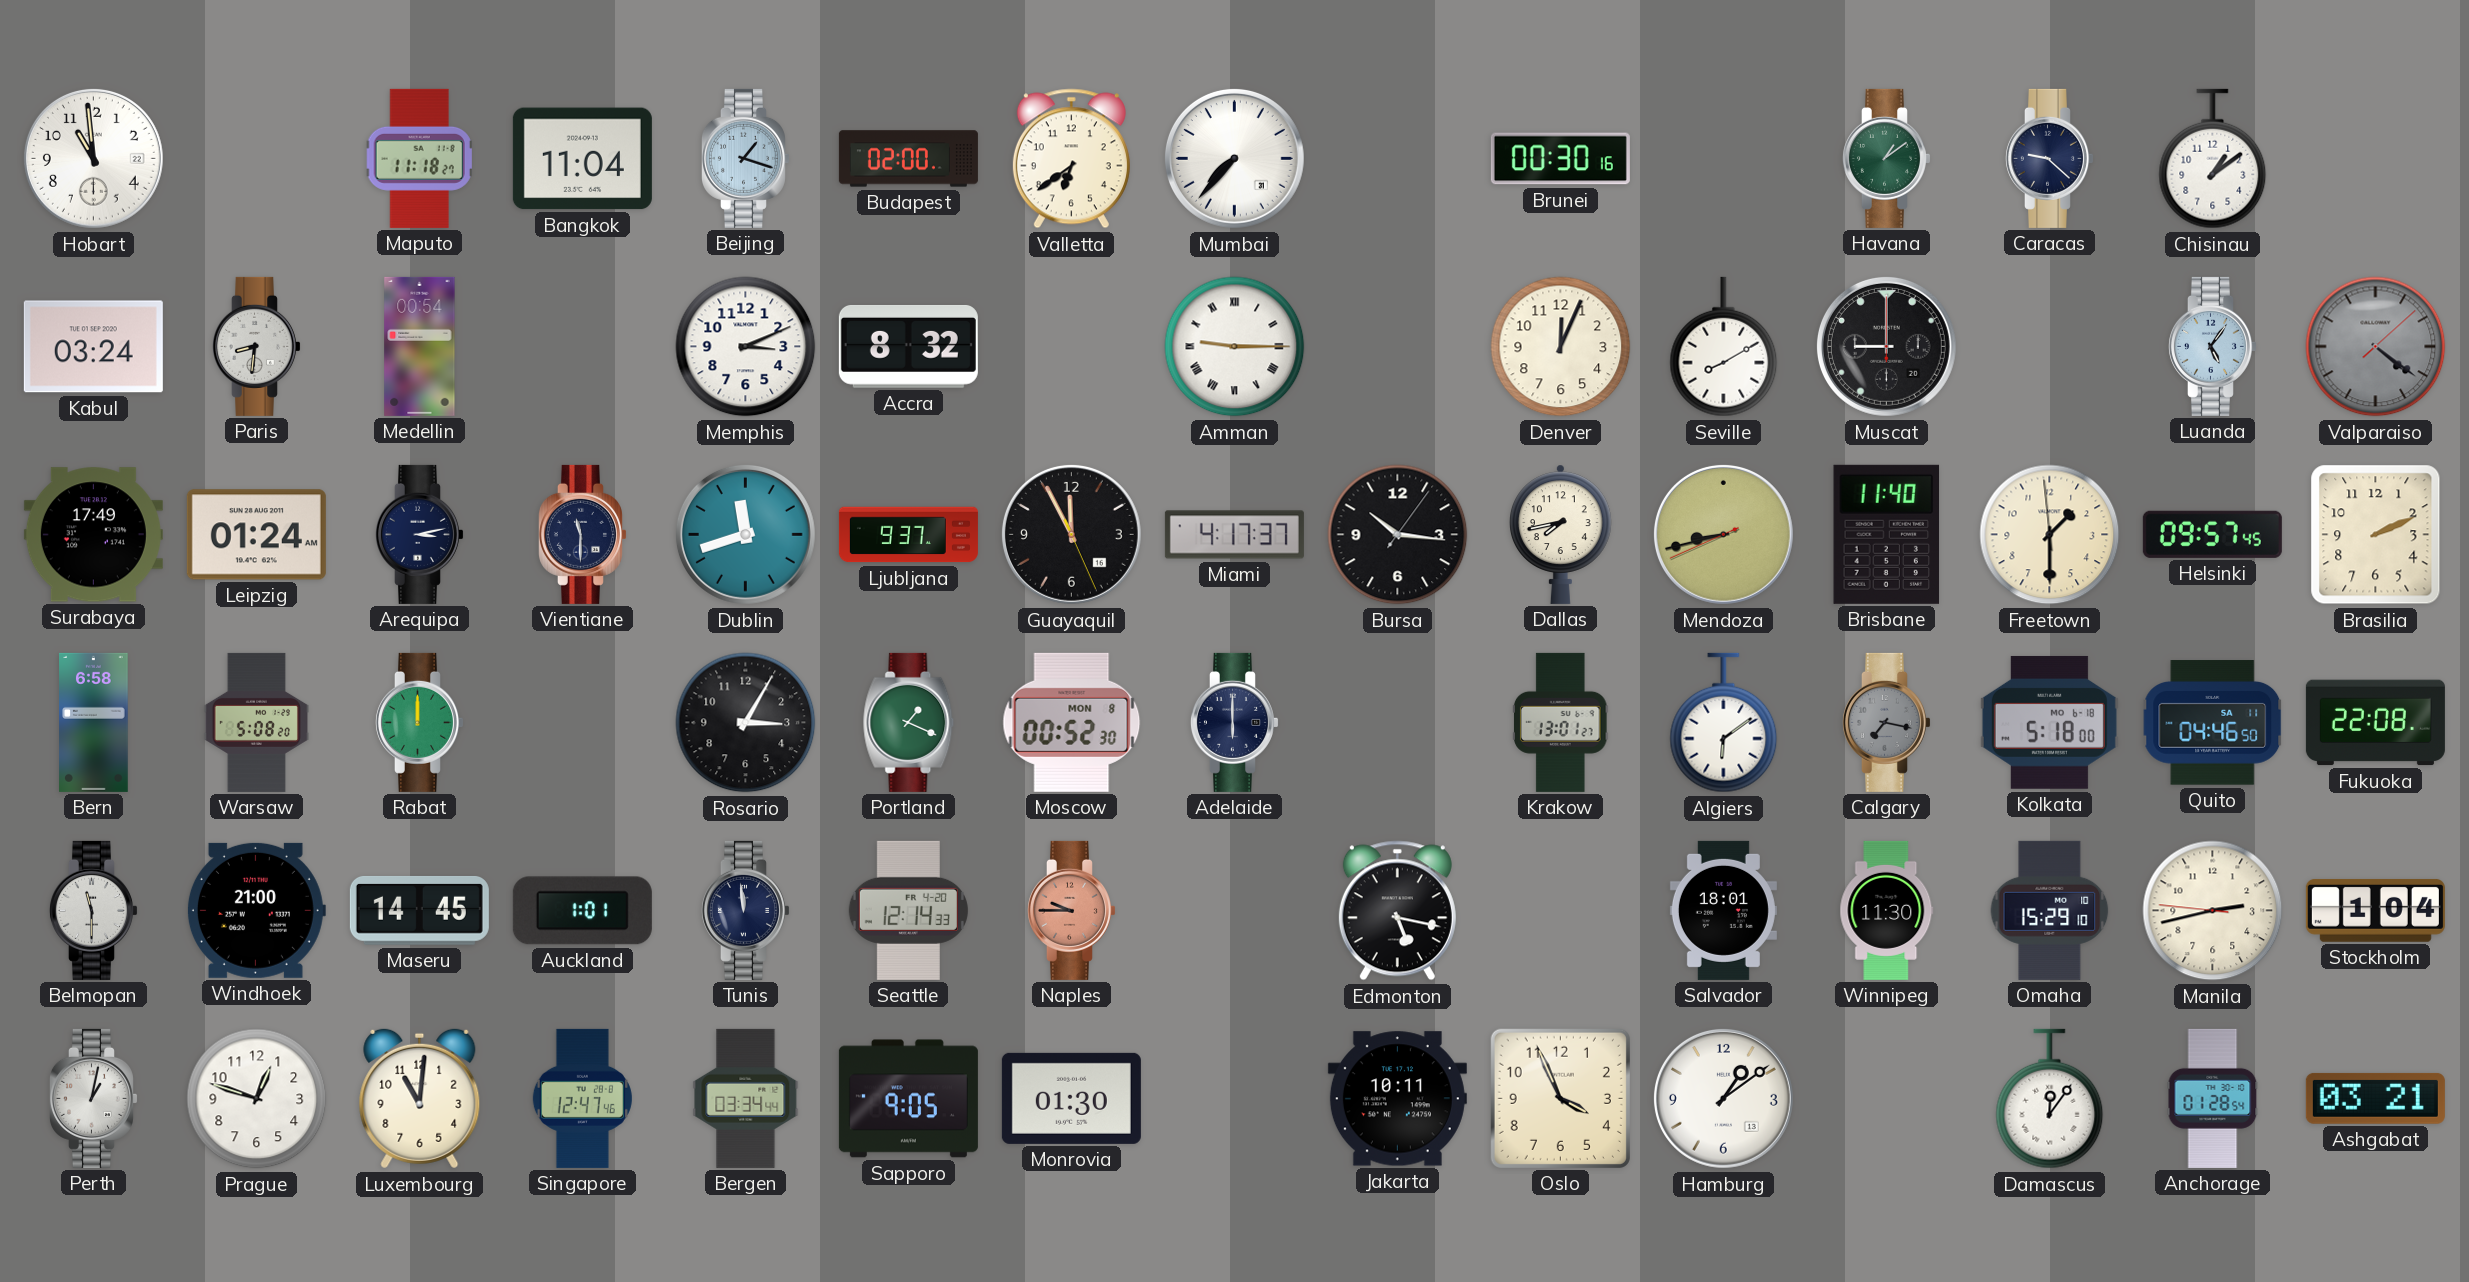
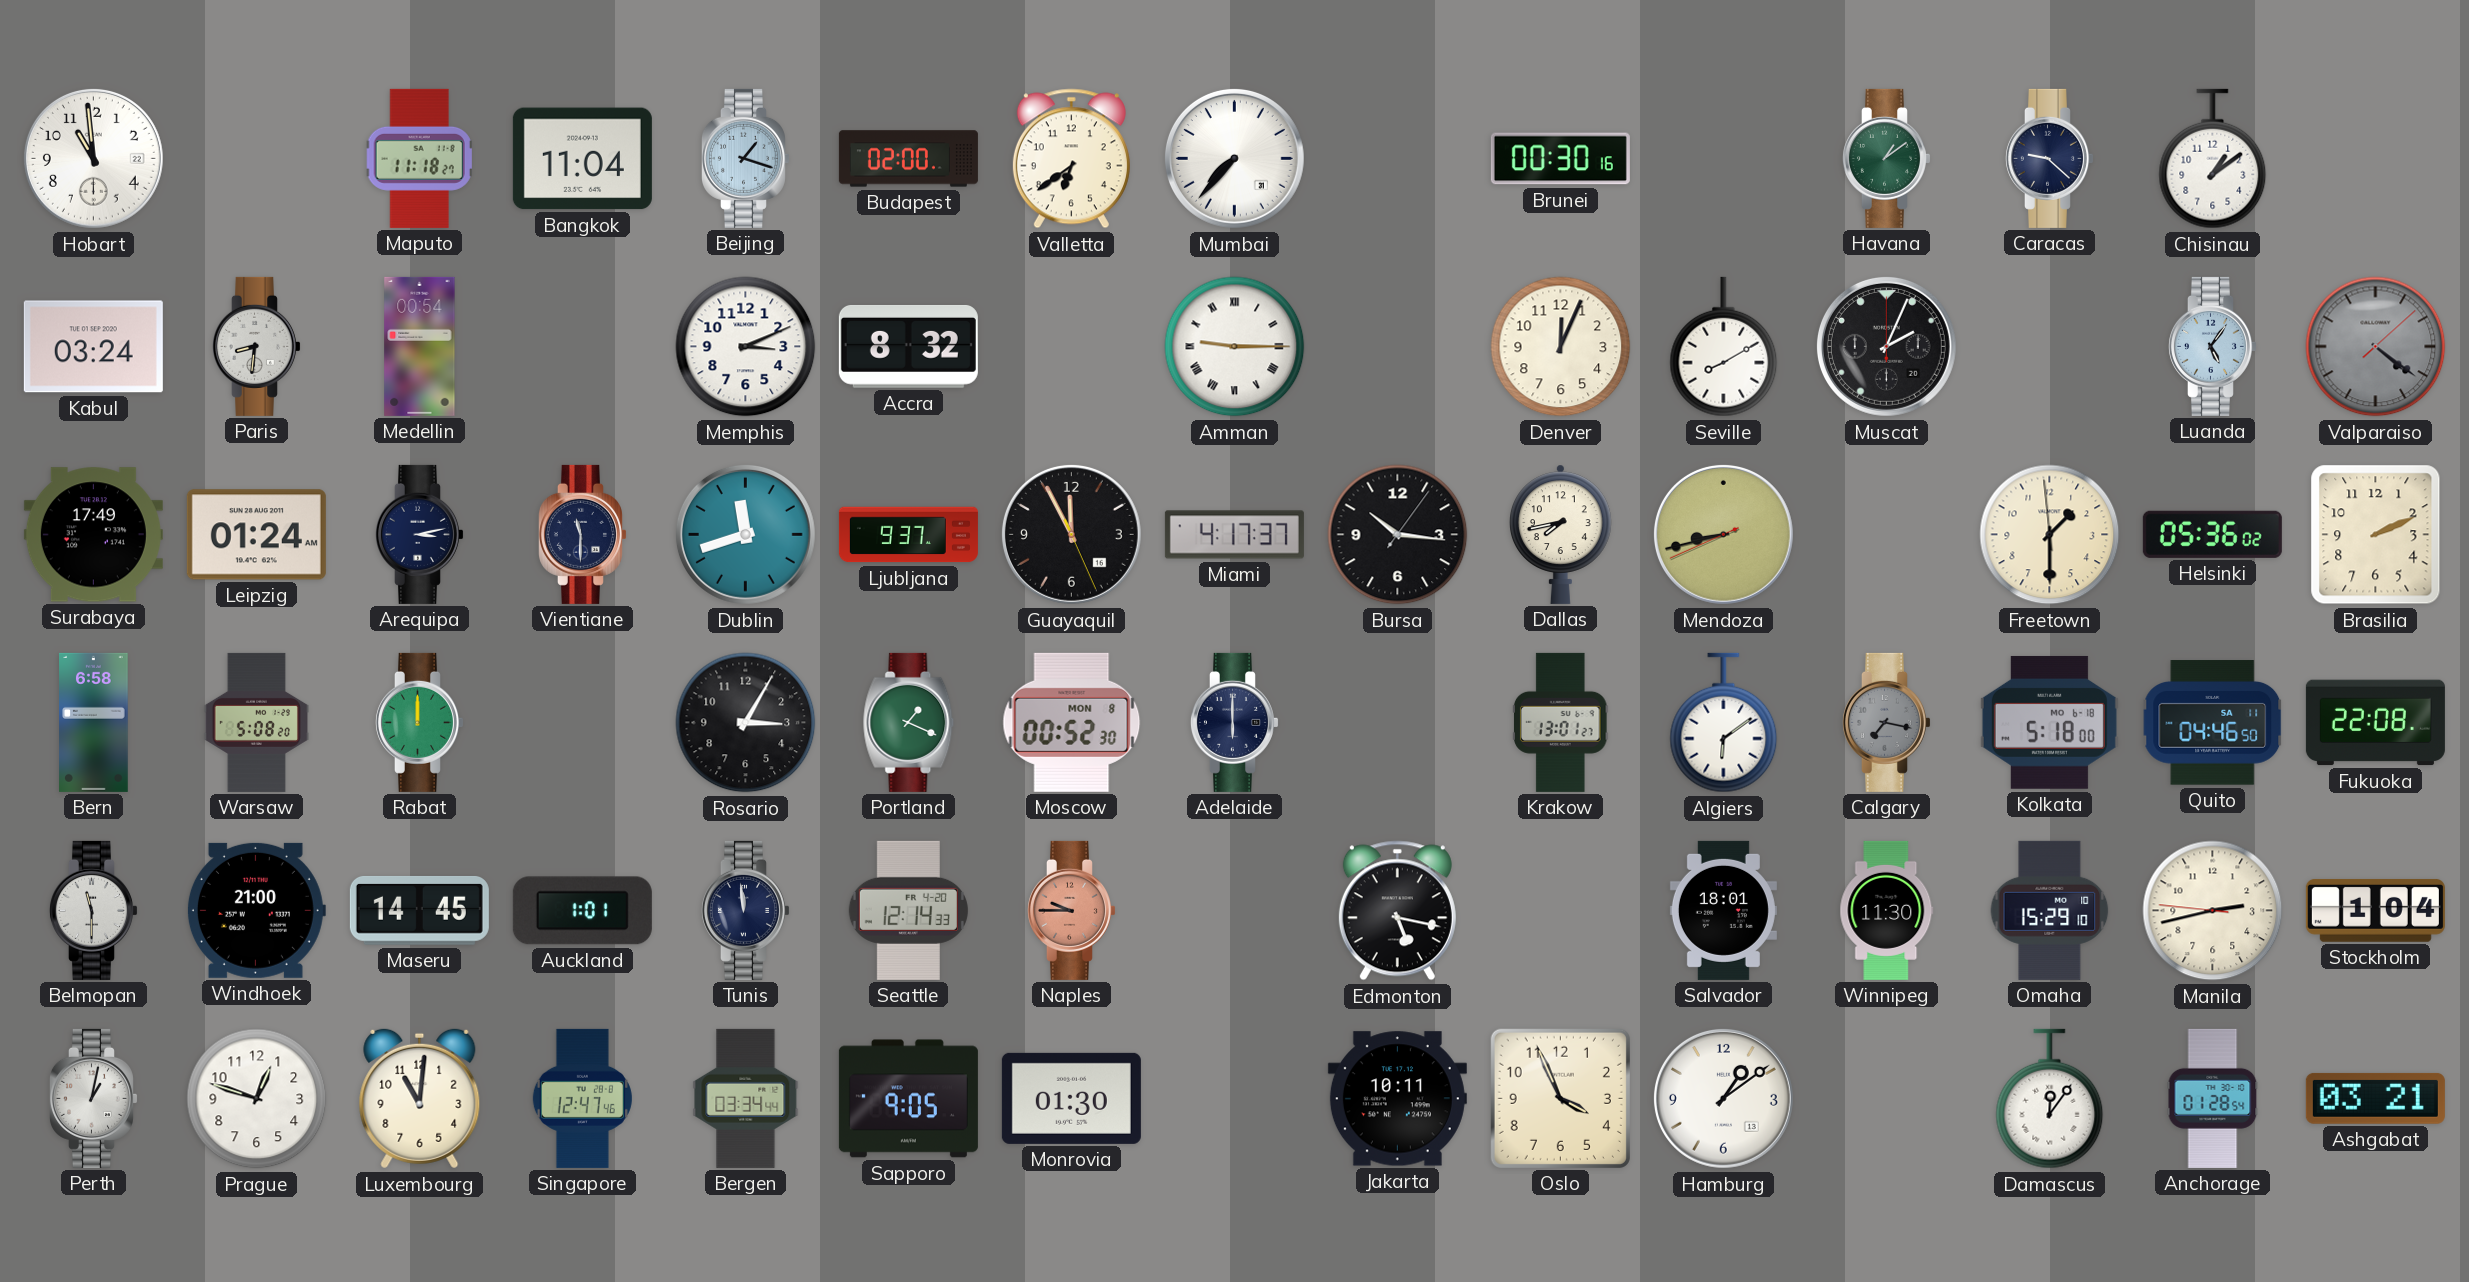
Muscat: 9:00 -> 2:04
Brisbane: 11:40 -> none
Helsinki: 09:57 -> 05:36
